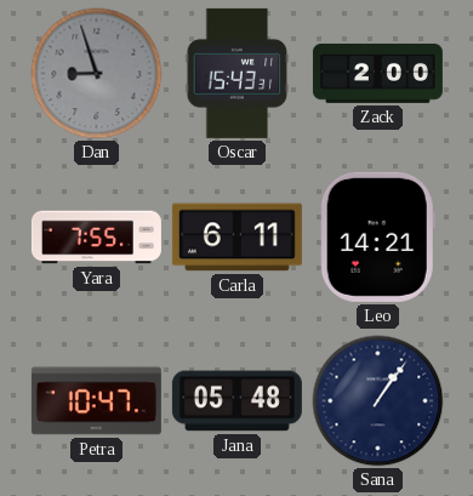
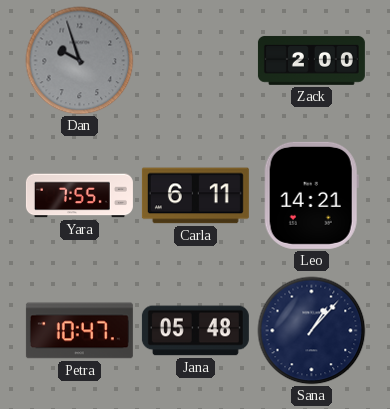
Dan: 8:57 -> 9:57
Oscar: 15:43 -> none
Sana: 1:06 -> 1:07
